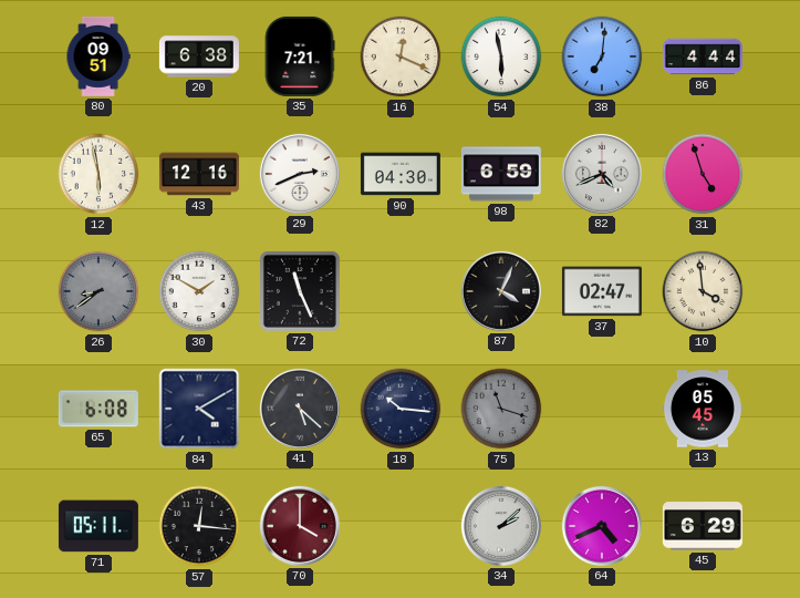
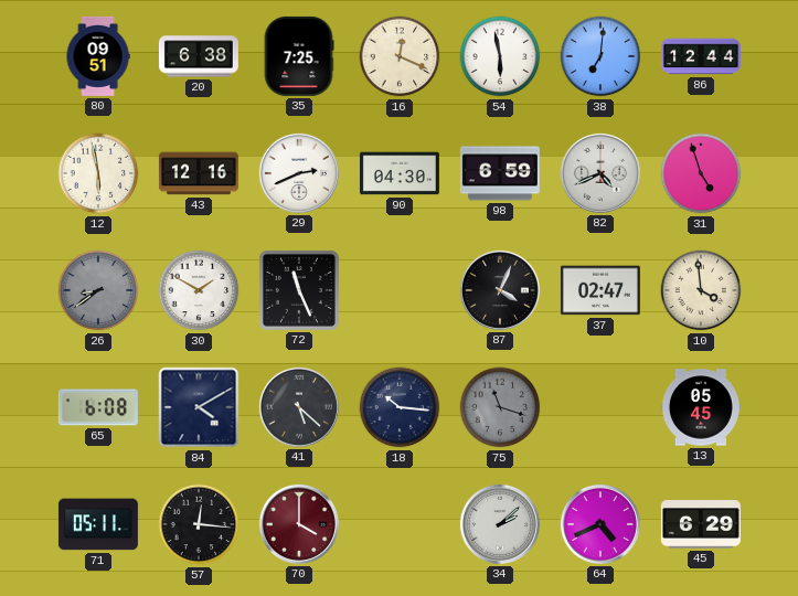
35: 7:21 -> 7:25
86: 4:44 -> 12:44
